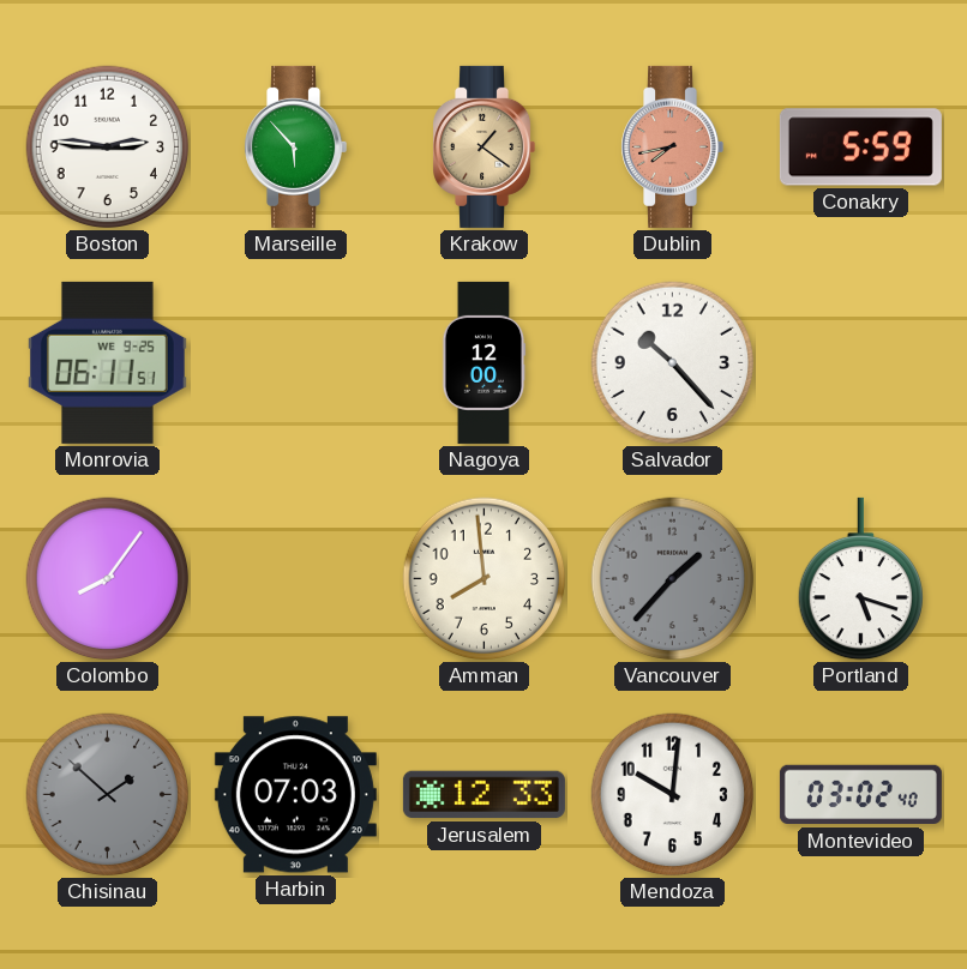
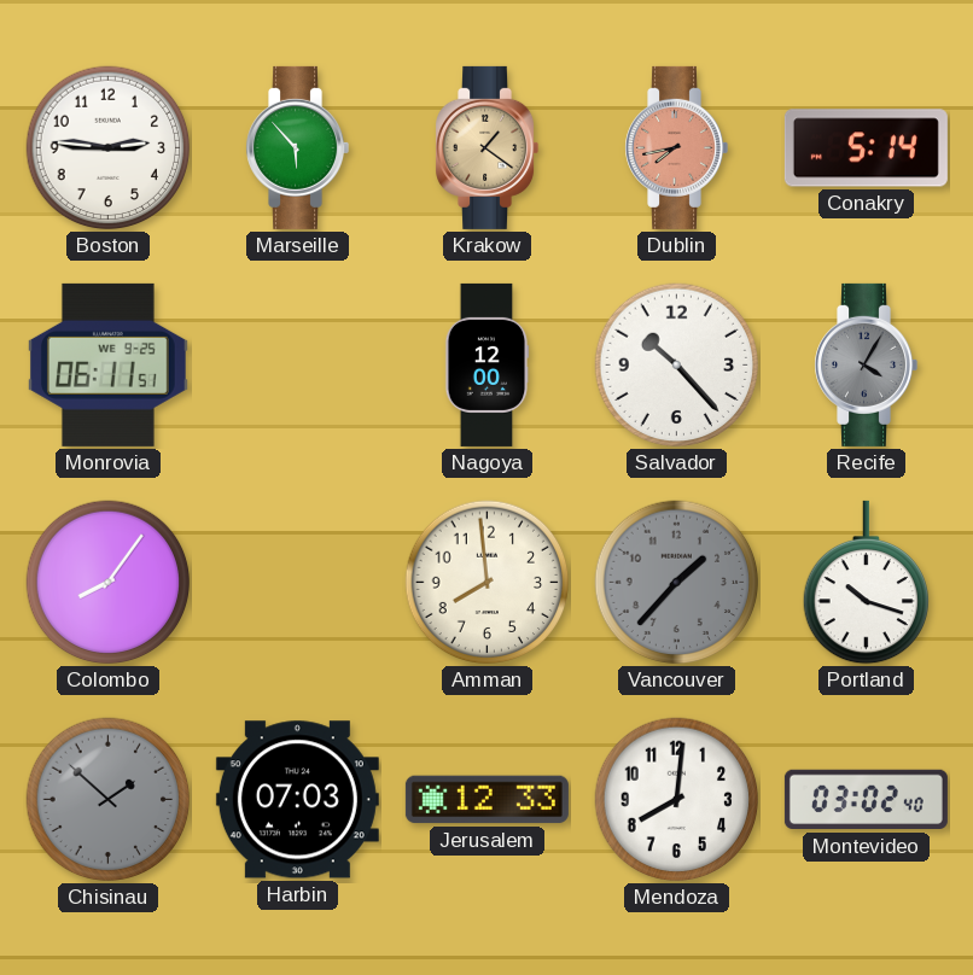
Conakry: 5:59 -> 5:14
Recife: none -> 4:05
Portland: 5:18 -> 10:18
Mendoza: 10:01 -> 8:01
